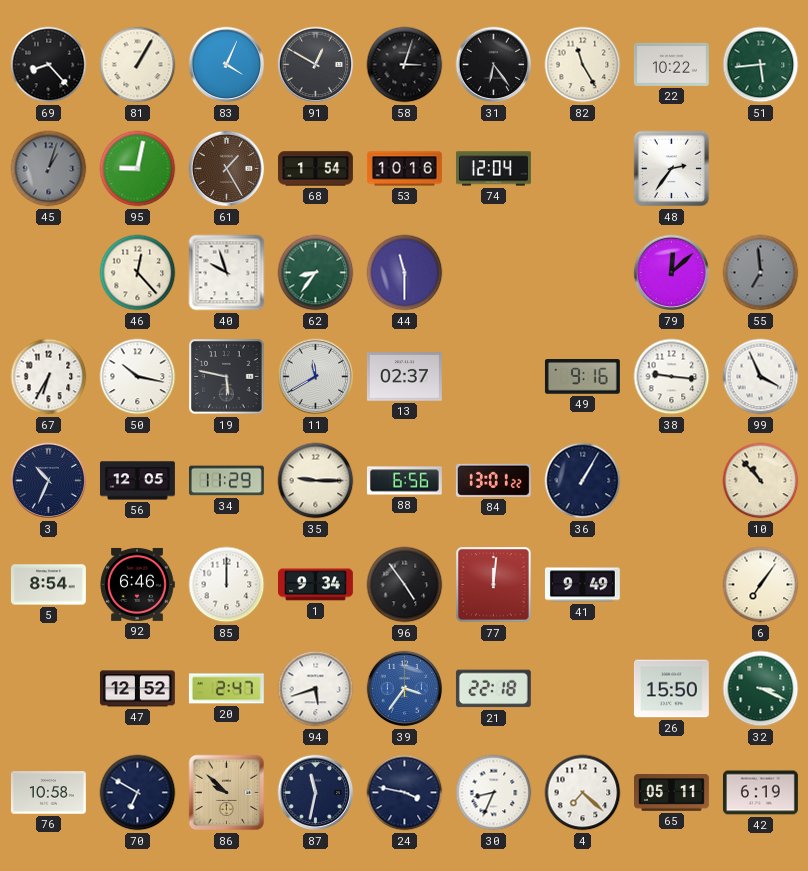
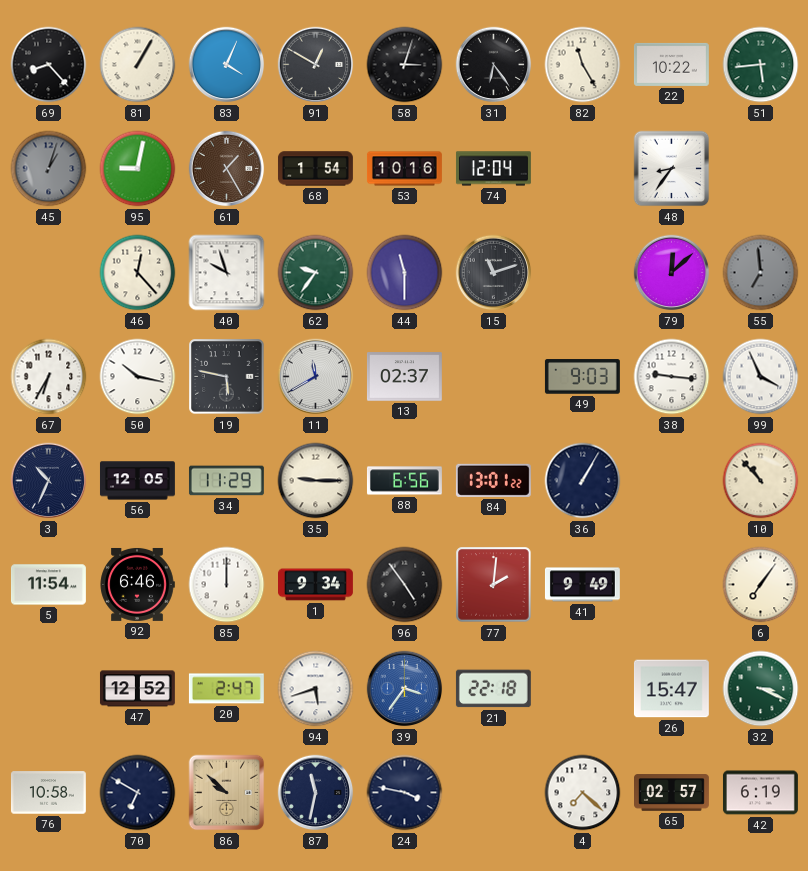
48: 2:36 -> 8:36
62: 8:36 -> 9:36
15: none -> 11:12
49: 9:16 -> 9:03
5: 8:54 -> 11:54
77: 12:01 -> 2:01
26: 15:50 -> 15:47
30: 8:34 -> none
65: 05:11 -> 02:57
